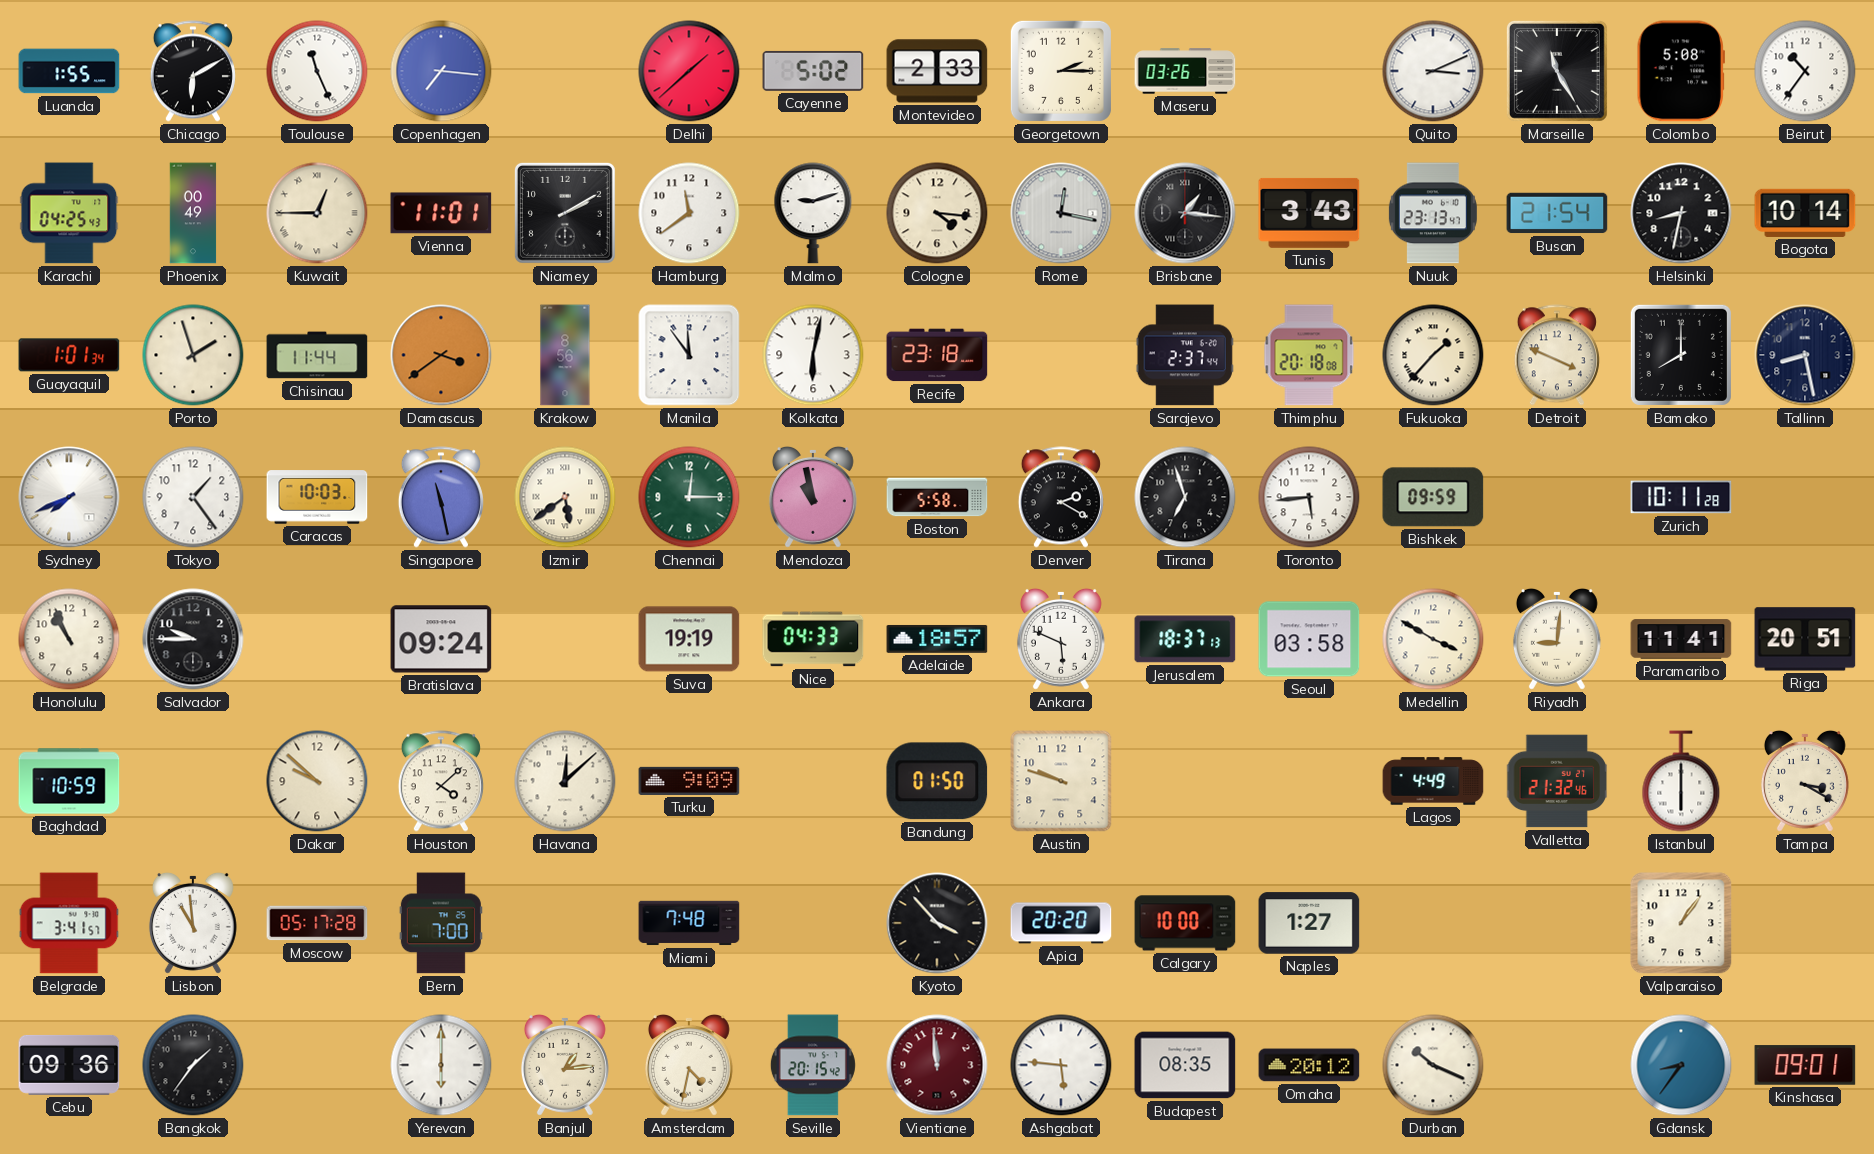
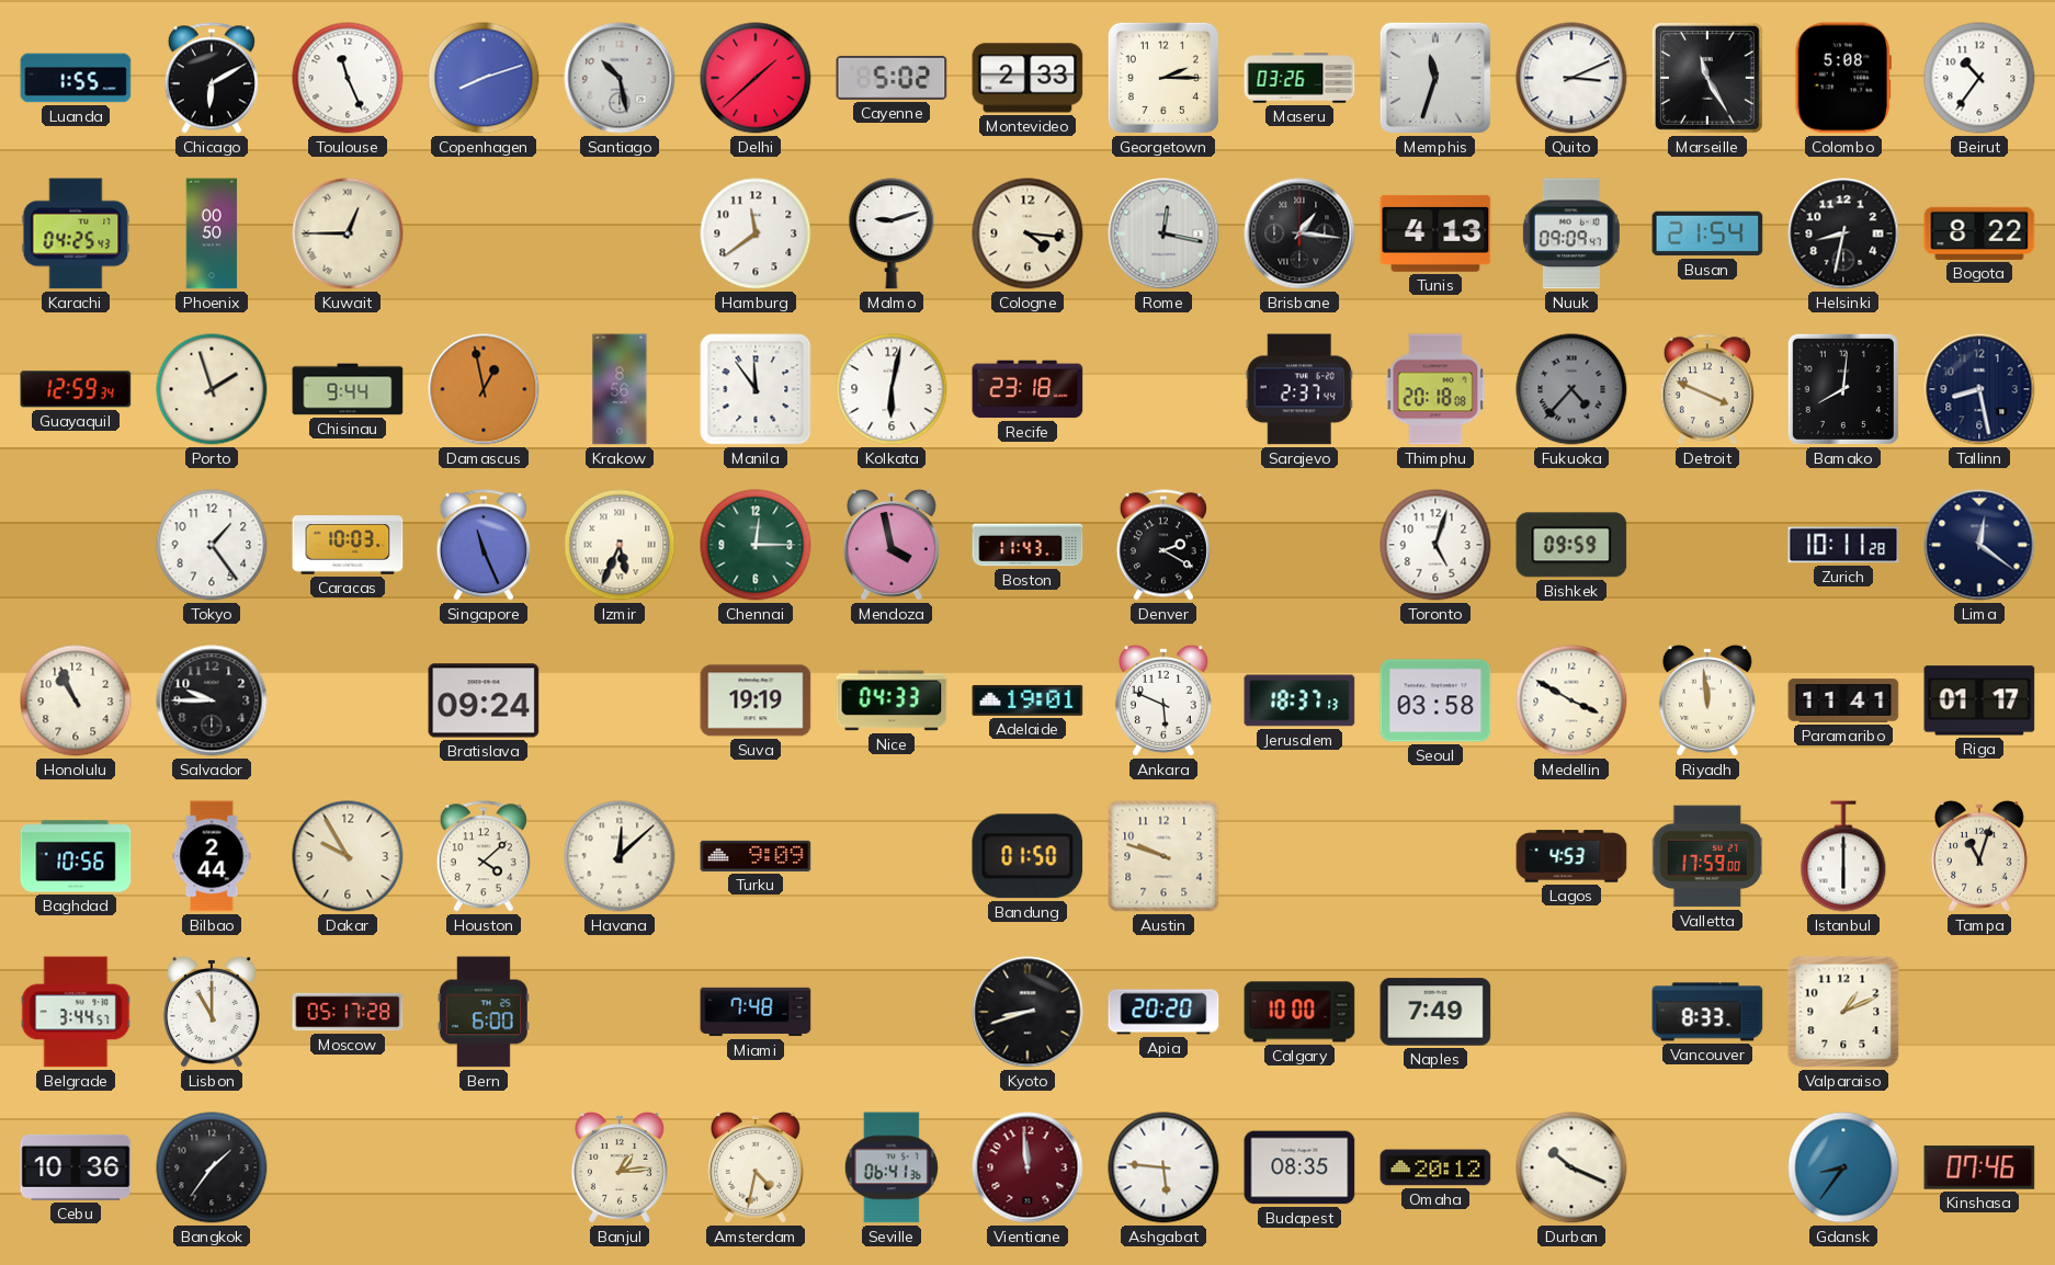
Copenhagen: 7:16 -> 8:12
Santiago: none -> 10:28
Memphis: none -> 11:33
Phoenix: 00:49 -> 00:50
Vienna: 11:01 -> none
Niamey: 2:10 -> none
Tunis: 3:43 -> 4:13
Nuuk: 23:13 -> 09:09
Bogota: 10:14 -> 8:22
Guayaquil: 1:01 -> 12:59
Chisinau: 11:44 -> 9:44
Damascus: 3:39 -> 12:58
Fukuoka: 1:37 -> 4:37
Fukuoka dial: cream -> grey
Bamako: 8:00 -> 8:01
Sydney: 7:41 -> none
Singapore: 11:28 -> 11:26
Izmir: 5:39 -> 5:34
Mendoza: 10:58 -> 3:58
Boston: 5:58 -> 11:43
Tirana: 6:57 -> none
Toronto: 5:44 -> 5:03
Lima: none -> 12:21
Adelaide: 18:57 -> 19:01
Riyadh: 9:01 -> 11:59
Riga: 20:51 -> 01:17
Baghdad: 10:59 -> 10:56
Bilbao: none -> 2:44
Dakar: 9:52 -> 9:55
Lagos: 4:49 -> 4:53
Valletta: 21:32 -> 17:59
Tampa: 3:20 -> 11:03
Belgrade: 3:41 -> 3:44
Lisbon: 10:59 -> 11:00
Bern: 7:00 -> 6:00
Kyoto: 3:53 -> 8:42
Naples: 1:27 -> 7:49
Vancouver: none -> 8:33
Valparaiso: 1:06 -> 1:11
Cebu: 09:36 -> 10:36
Yerevan: 6:00 -> none
Seville: 20:15 -> 06:41
Kinshasa: 09:01 -> 07:46
